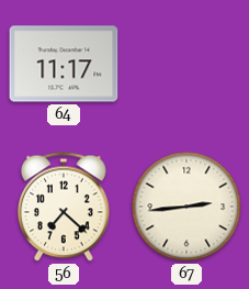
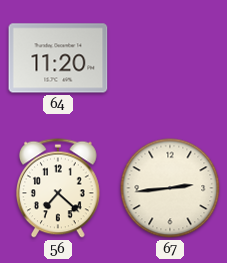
64: 11:17 -> 11:20
